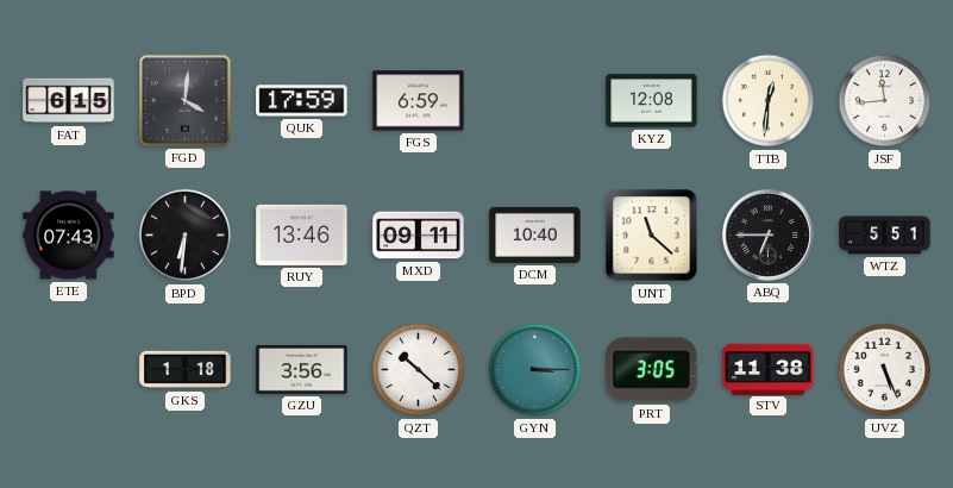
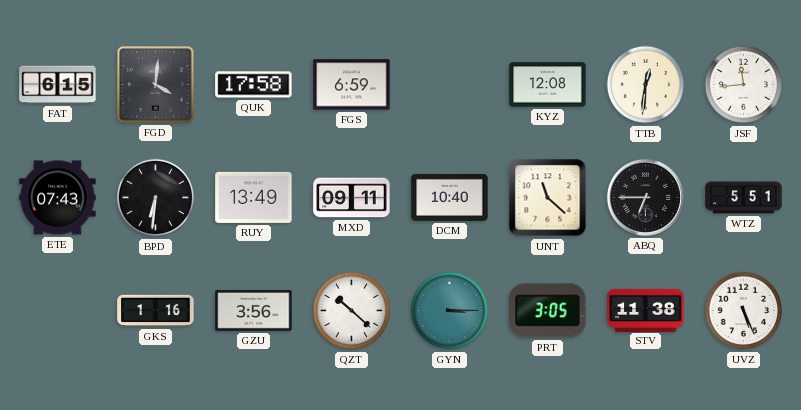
QUK: 17:59 -> 17:58
RUY: 13:46 -> 13:49
GKS: 1:18 -> 1:16
